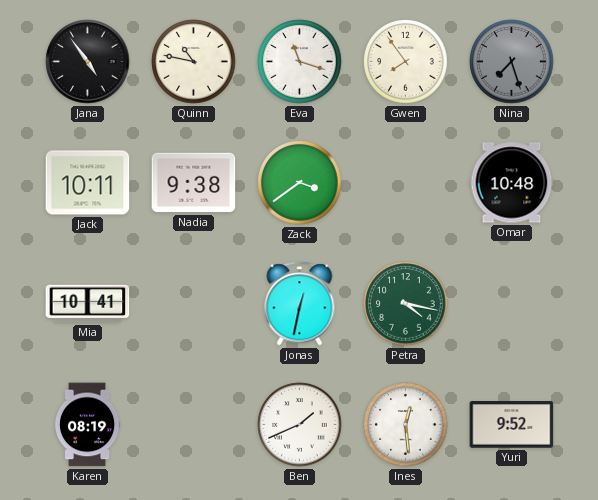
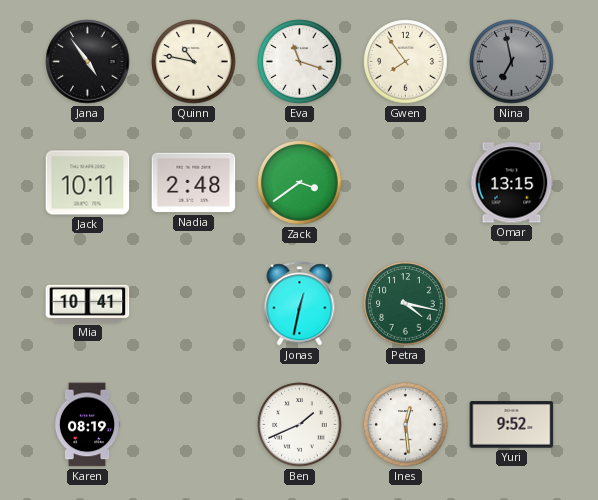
Nina: 7:27 -> 6:58
Nadia: 9:38 -> 2:48
Omar: 10:48 -> 13:15
